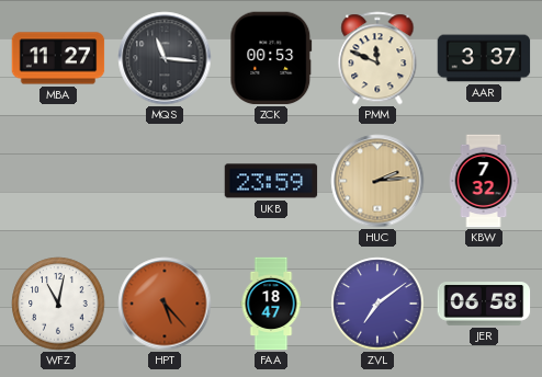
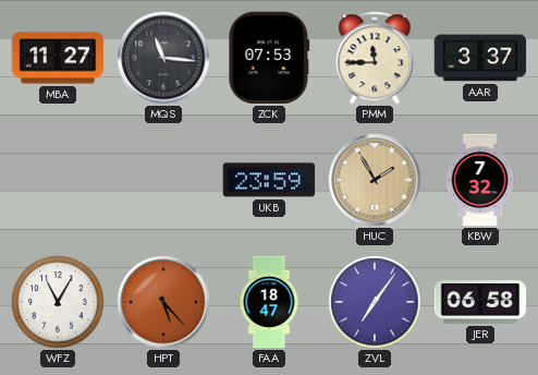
ZCK: 00:53 -> 07:53
PMM: 11:49 -> 11:45
HUC: 2:14 -> 1:55
WFZ: 11:02 -> 11:05
ZVL: 7:09 -> 7:06
